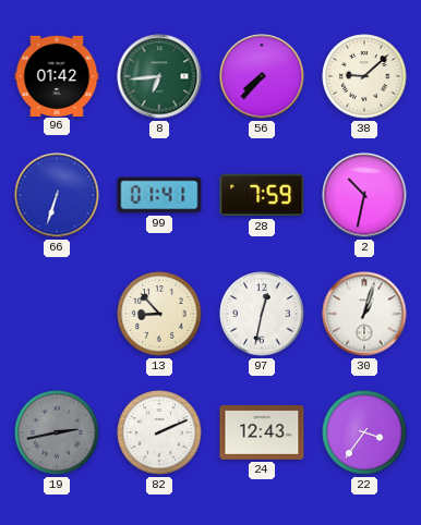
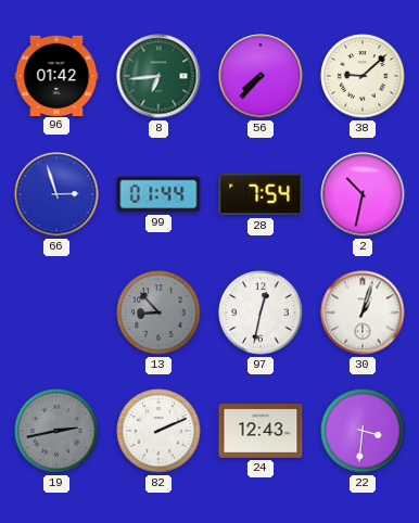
66: 6:33 -> 2:57
99: 01:41 -> 01:44
28: 7:59 -> 7:54
13 dial: cream -> grey
22: 3:36 -> 3:31
